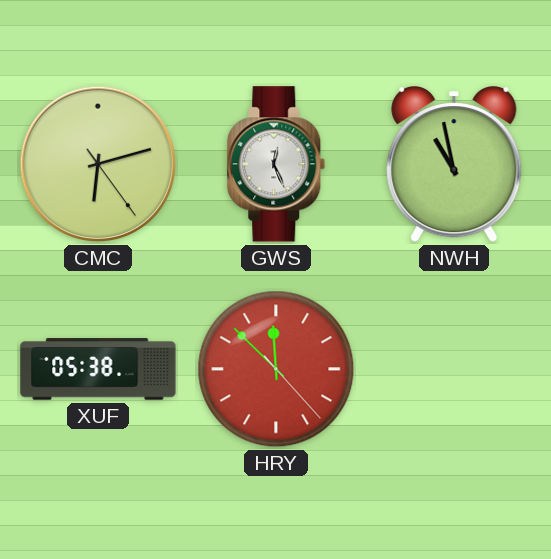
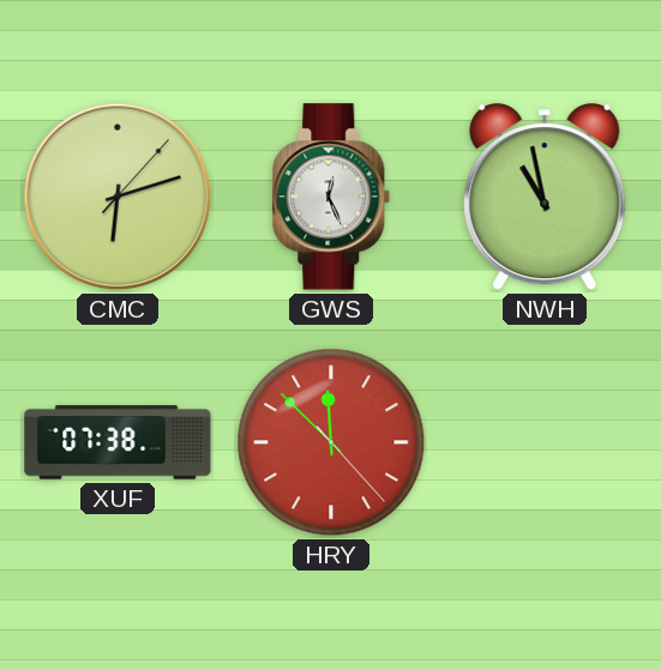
CMC: 6:12:24 -> 6:12:07
XUF: 05:38 -> 07:38
